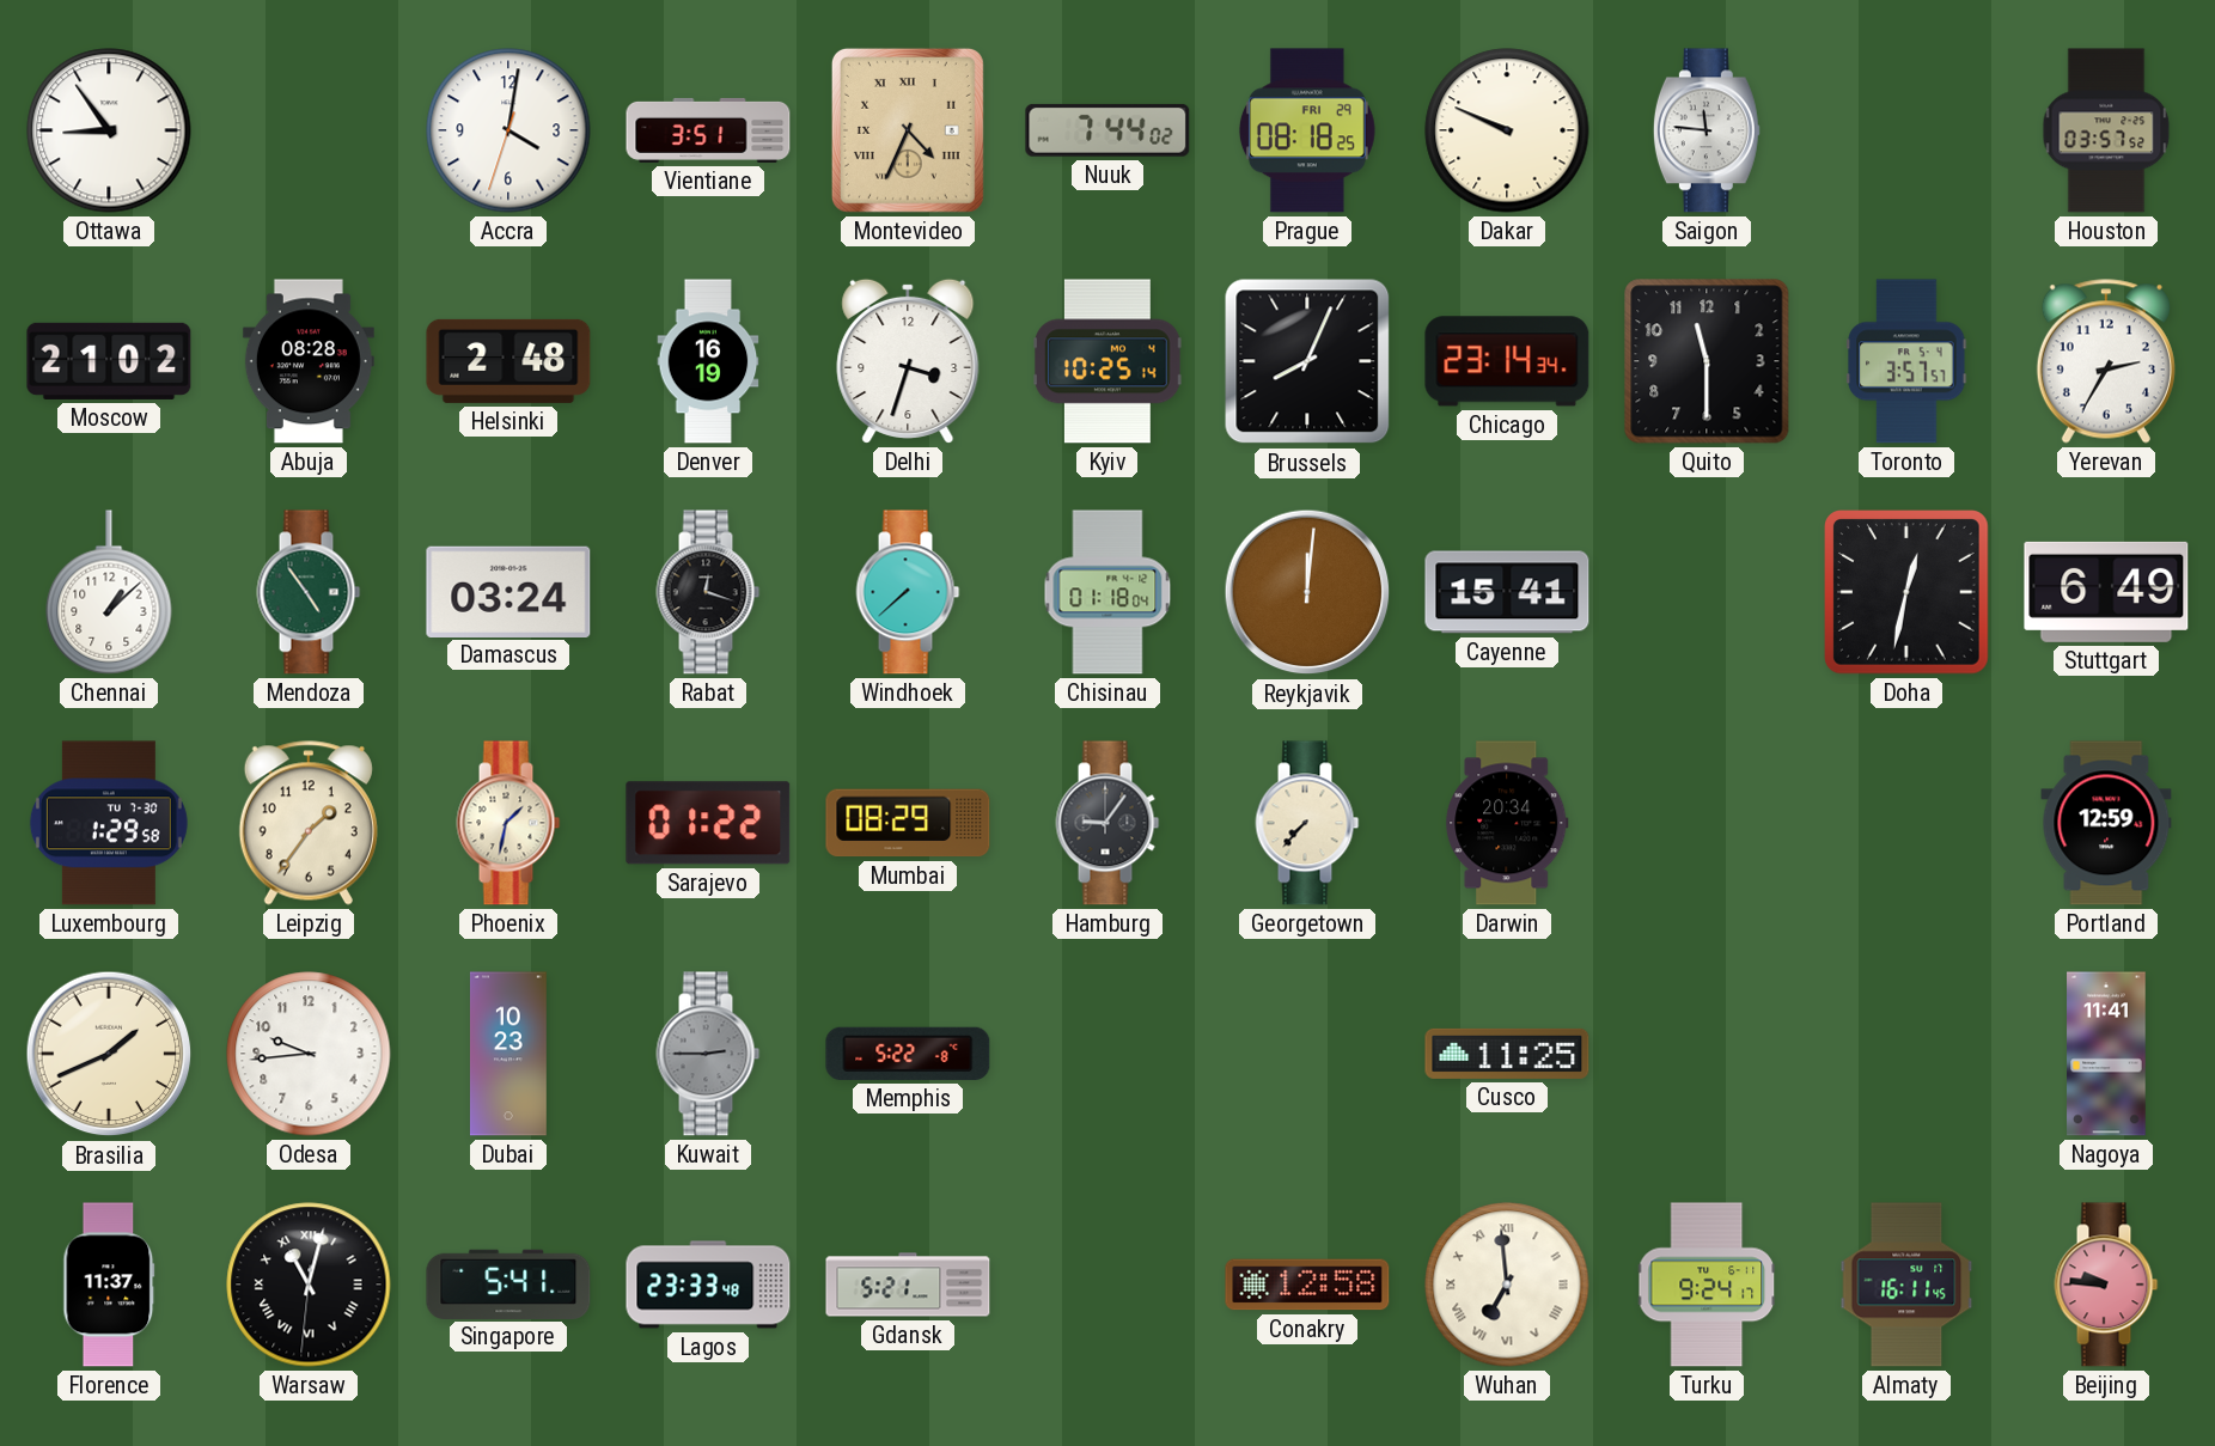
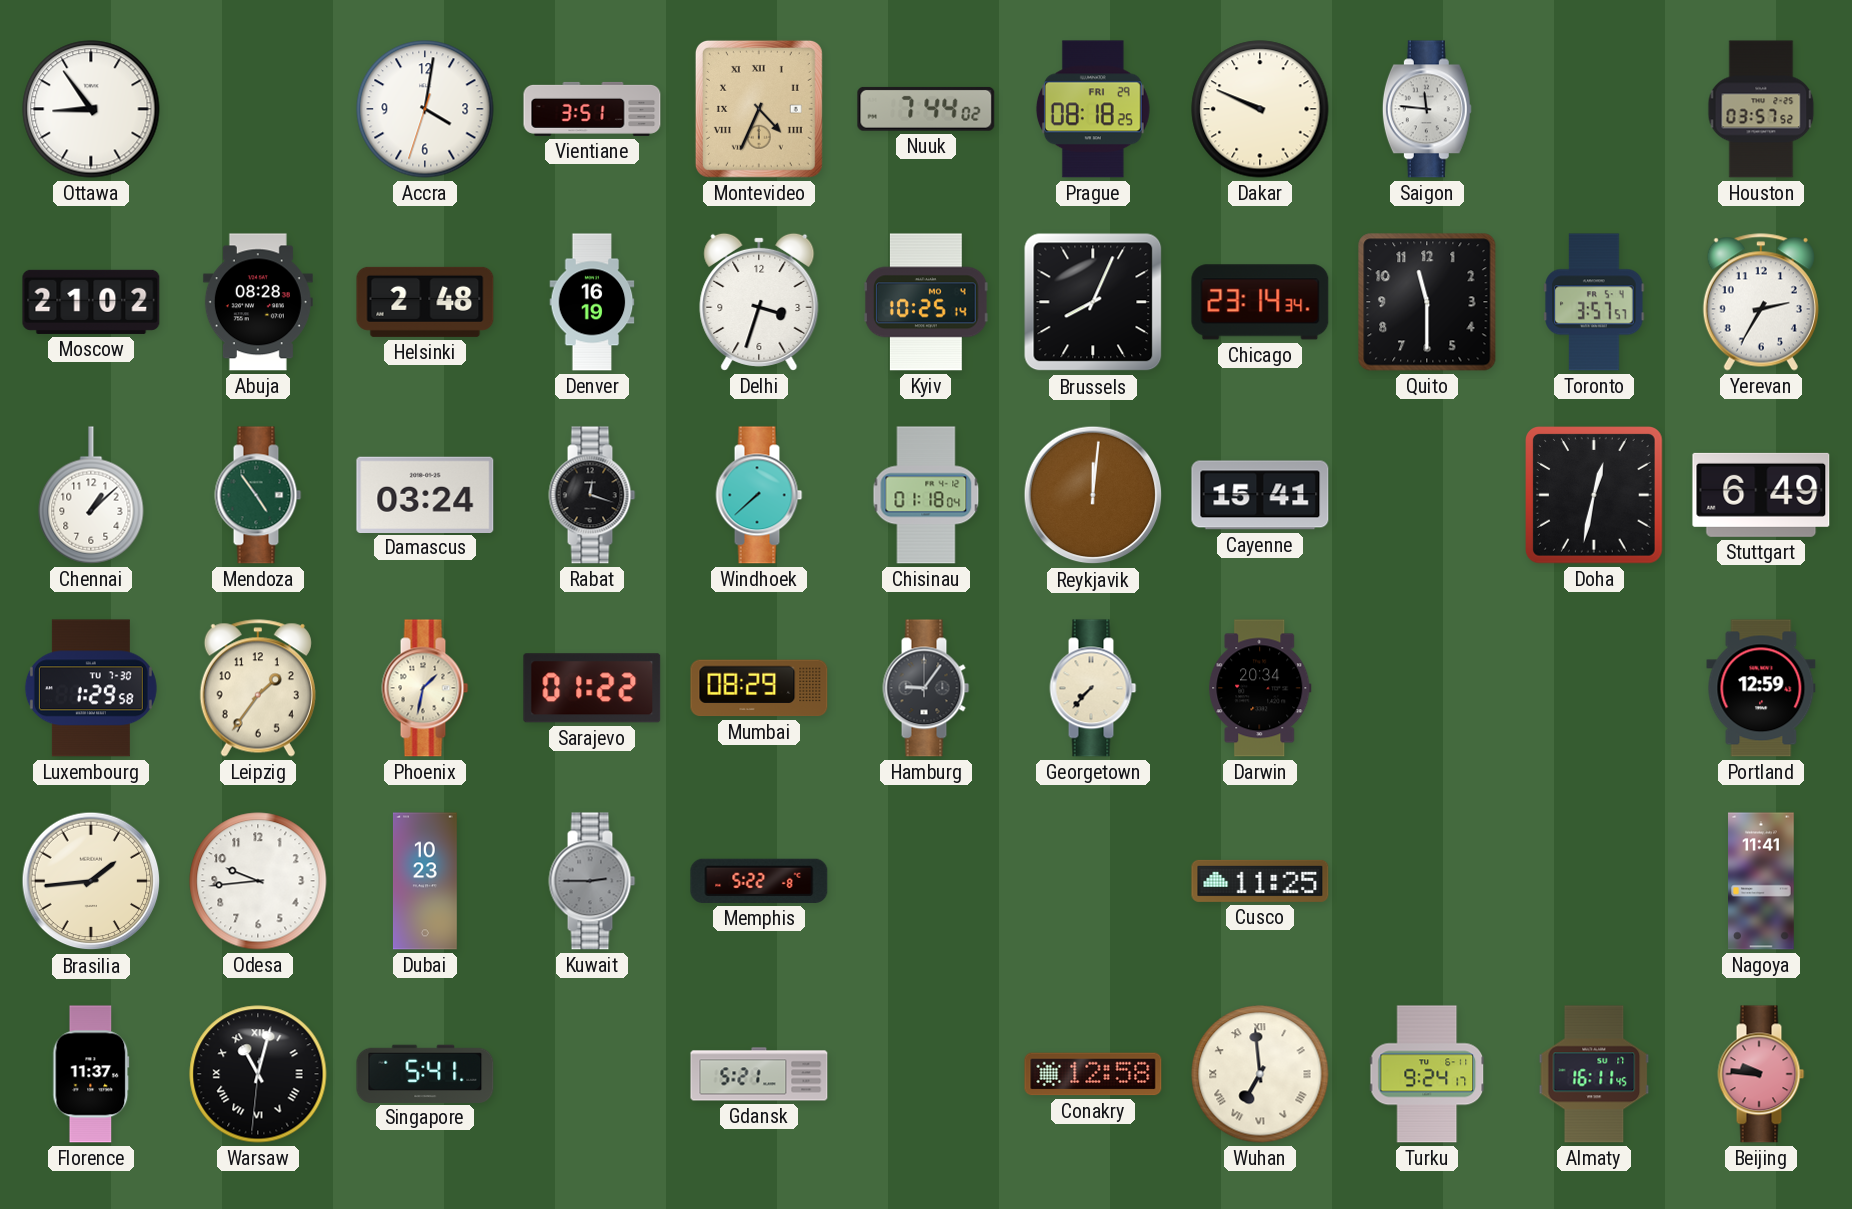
Brasilia: 1:41 -> 1:44
Lagos: 23:33 -> none
